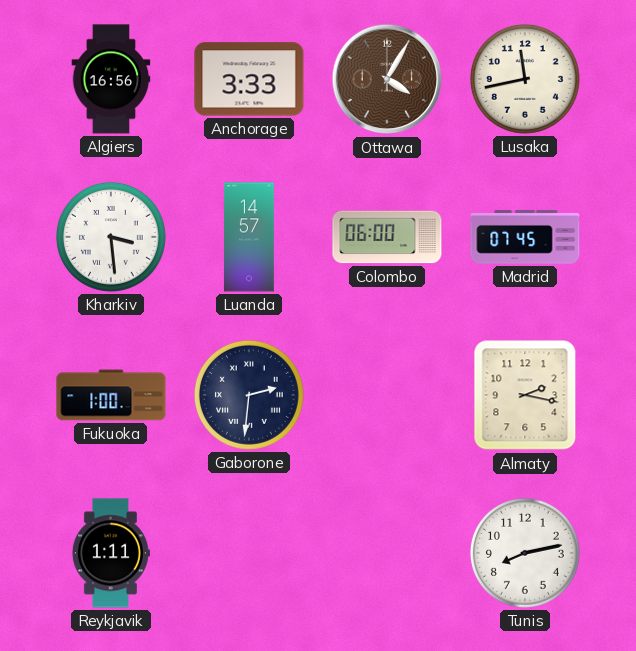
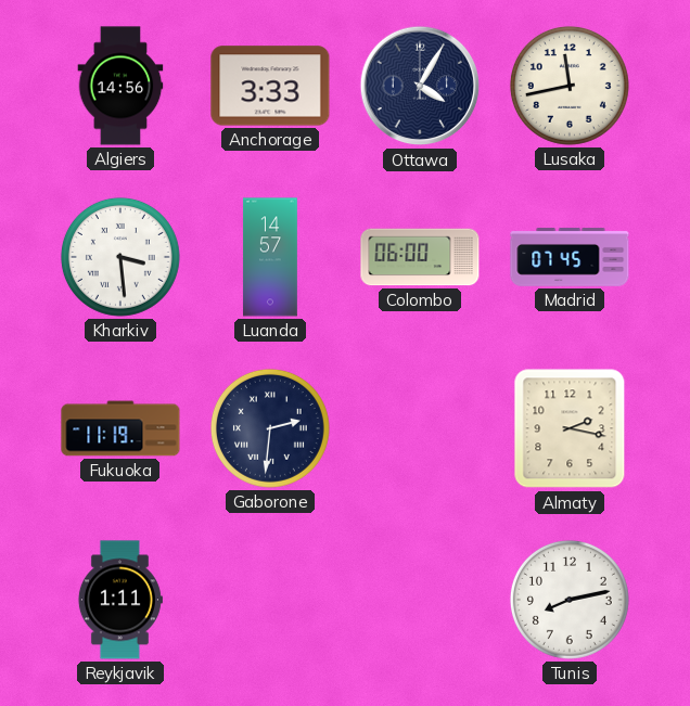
Algiers: 16:56 -> 14:56
Ottawa dial: brown -> navy
Fukuoka: 1:00 -> 11:19
